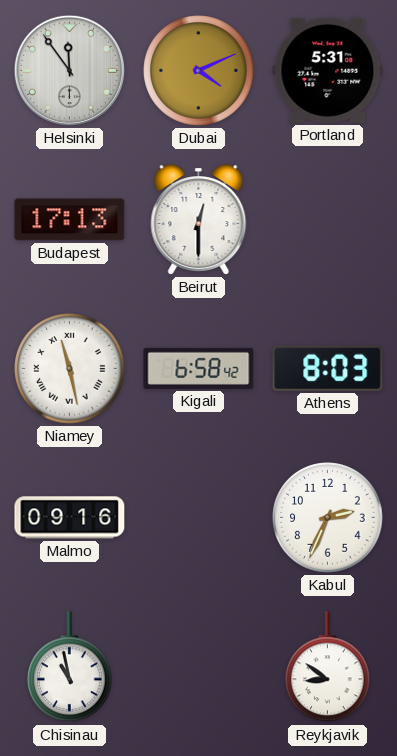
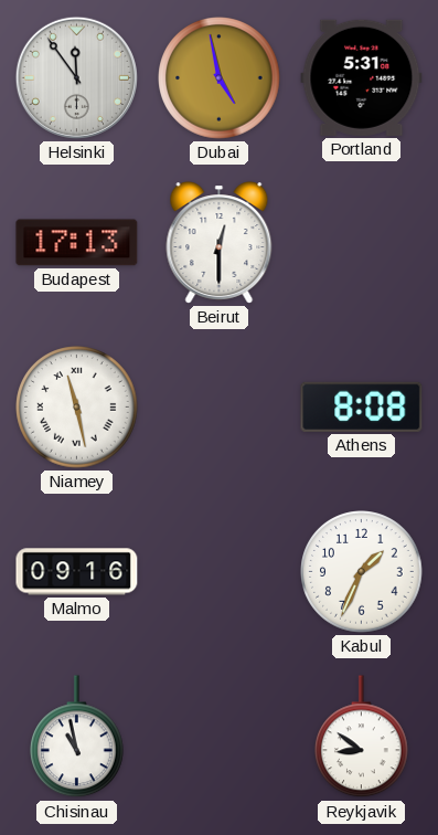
Dubai: 4:11 -> 4:58
Kigali: 6:58 -> none
Athens: 8:03 -> 8:08
Kabul: 2:34 -> 1:34
